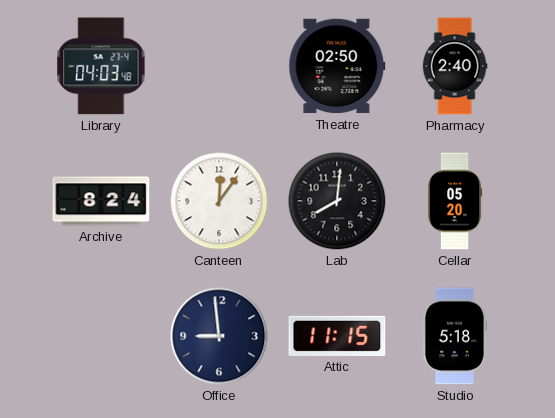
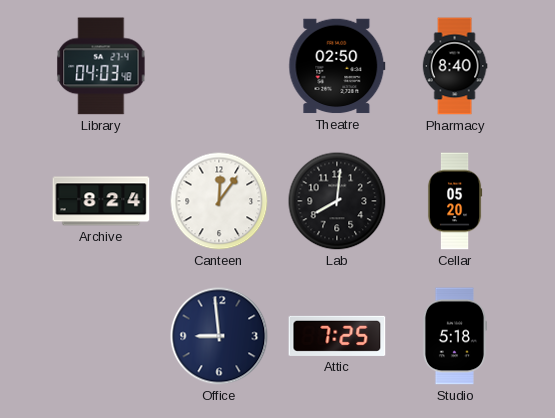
Pharmacy: 2:40 -> 8:40
Attic: 11:15 -> 7:25
